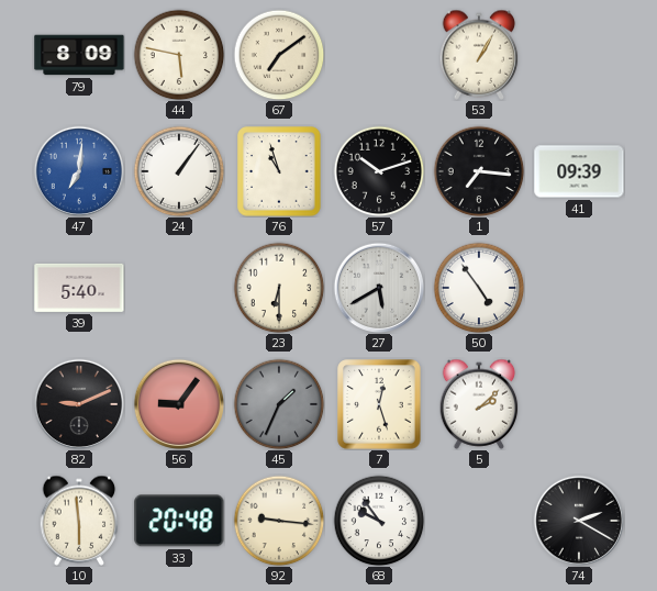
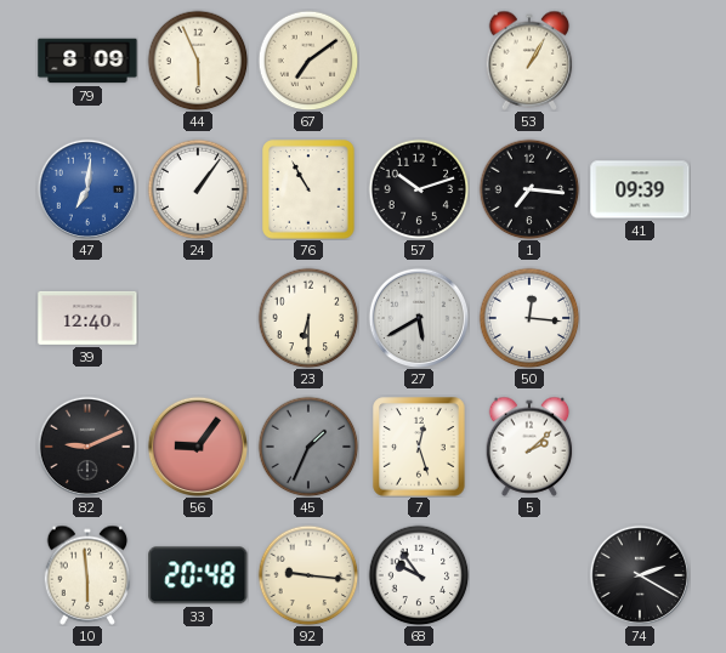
44: 5:47 -> 5:56
76: 10:57 -> 10:55
39: 5:40 -> 12:40
50: 4:54 -> 12:16
